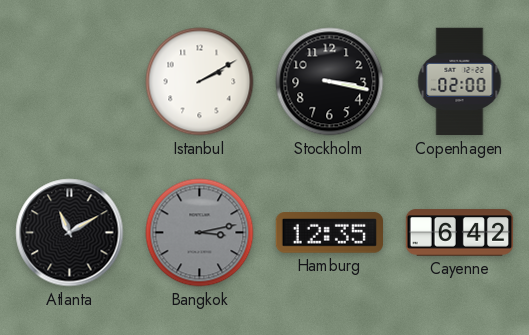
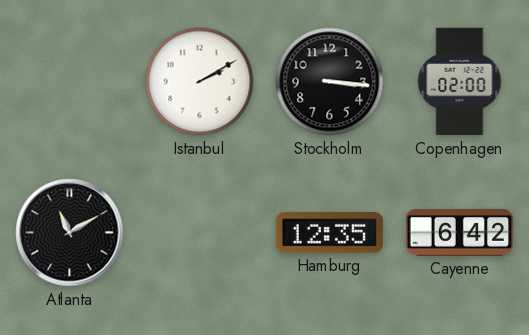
Stockholm: 3:17 -> 3:16
Bangkok: 3:13 -> none
